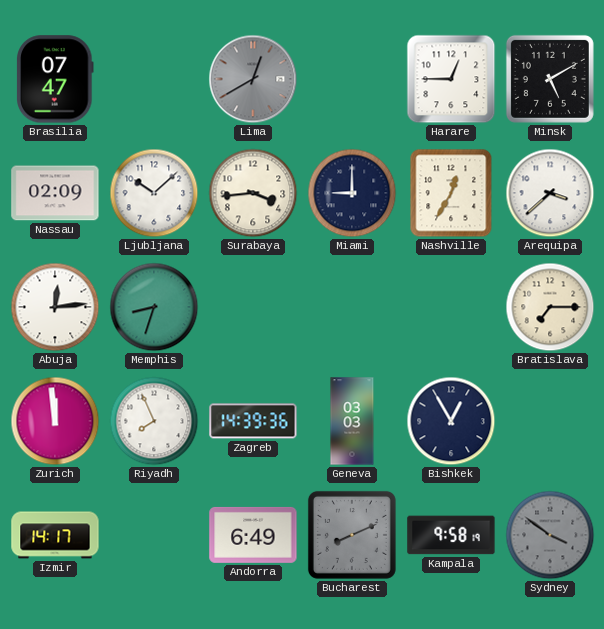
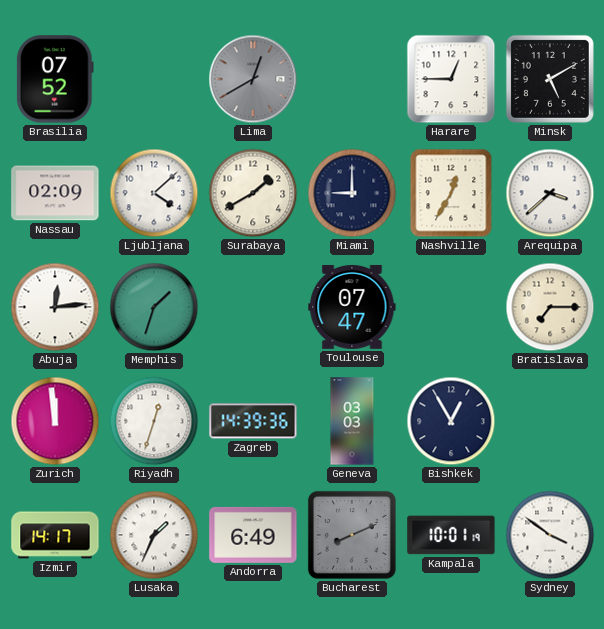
Brasilia: 07:47 -> 07:52
Ljubljana: 10:08 -> 4:08
Surabaya: 3:44 -> 1:40
Memphis: 8:33 -> 1:33
Toulouse: none -> 07:47
Riyadh: 7:56 -> 12:33
Lusaka: none -> 1:34
Kampala: 9:58 -> 10:01
Sydney dial: grey -> white
